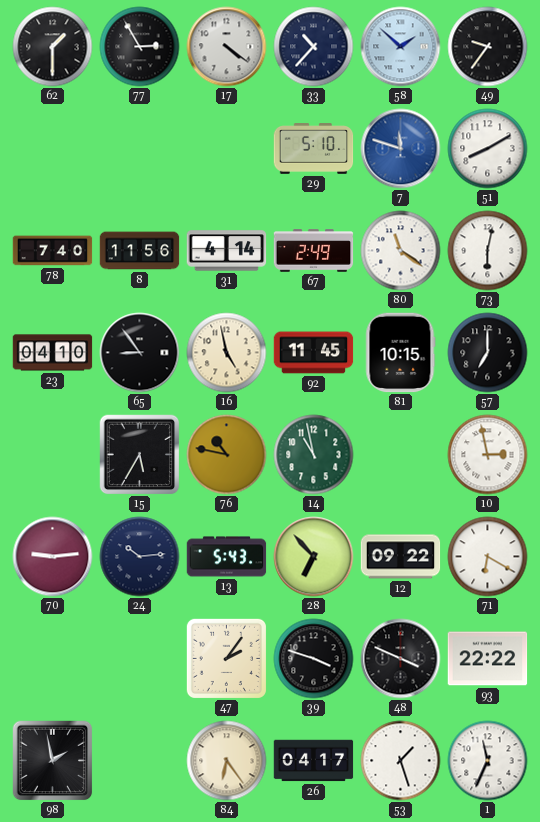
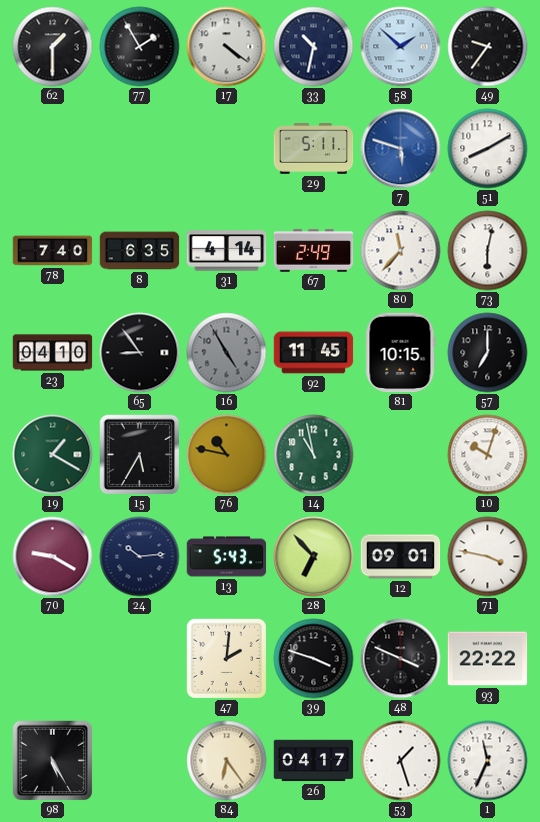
77: 2:55 -> 1:55
33: 10:37 -> 10:32
29: 5:10 -> 5:11
7: 11:48 -> 5:48
8: 11:56 -> 6:35
80: 11:21 -> 11:37
16: 4:58 -> 4:55
16 dial: cream -> grey
19: none -> 1:20
10: 2:58 -> 10:03
70: 9:14 -> 9:20
12: 09:22 -> 09:01
71: 6:20 -> 3:47
47: 2:06 -> 2:01
98: 1:58 -> 5:25
